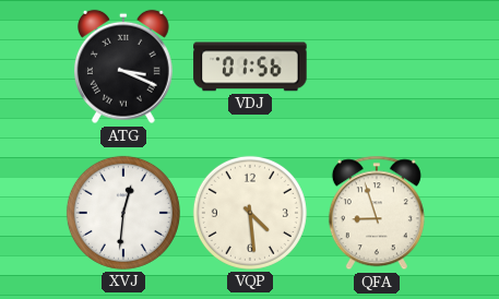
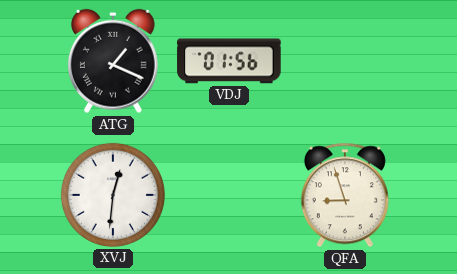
ATG: 3:19 -> 1:19
VQP: 4:29 -> none
